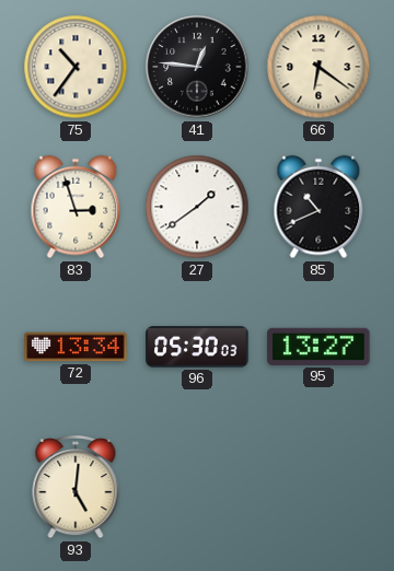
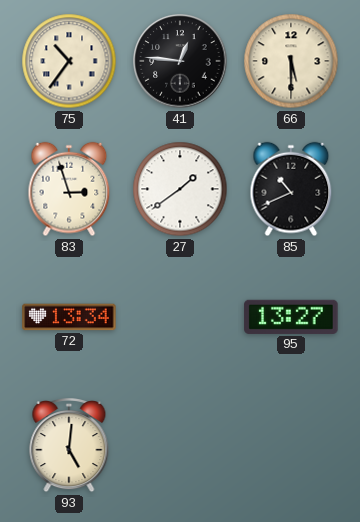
66: 6:21 -> 5:30
96: 05:30 -> none
